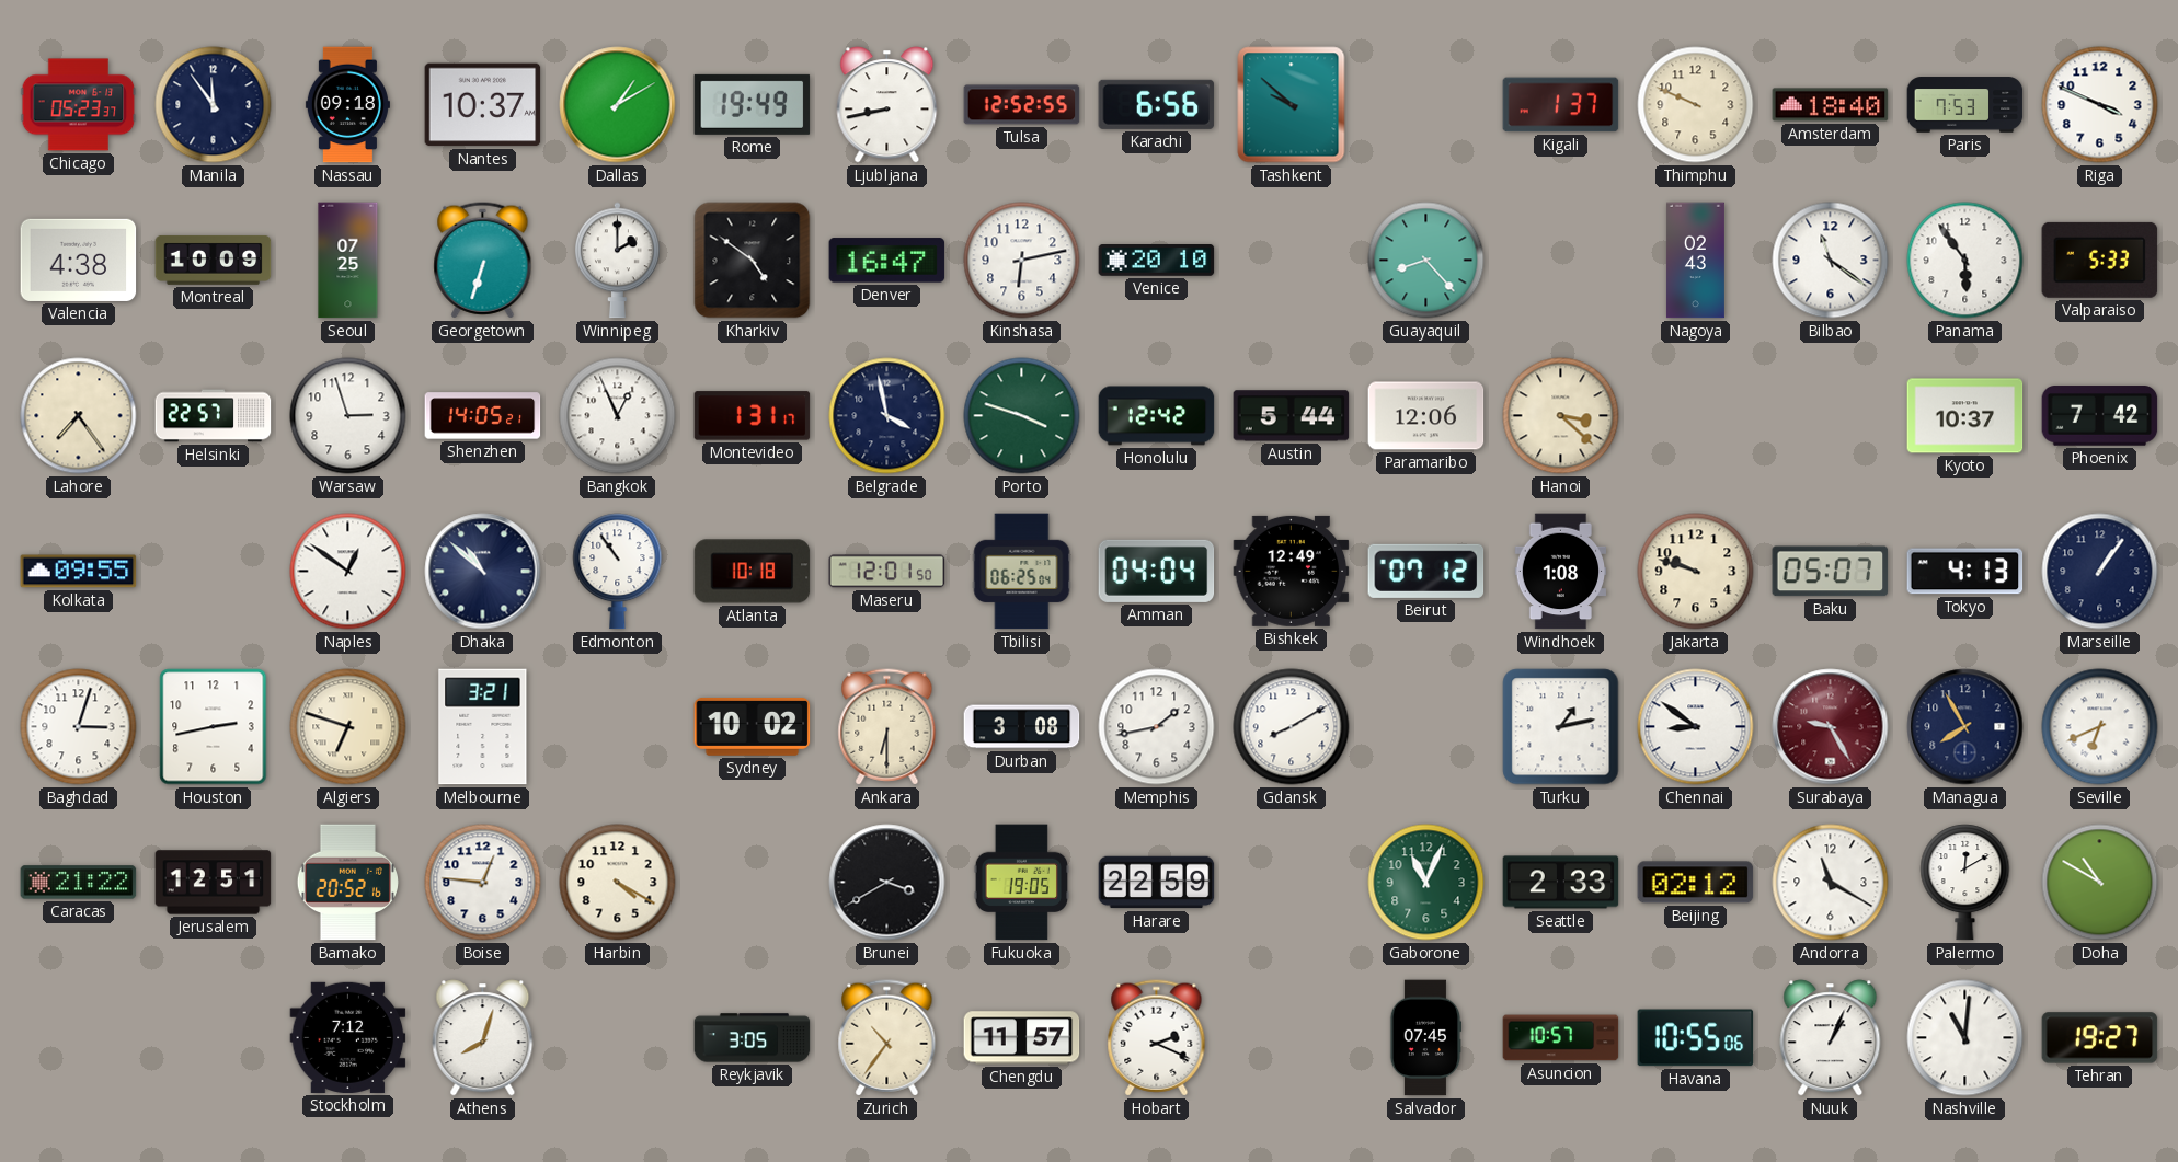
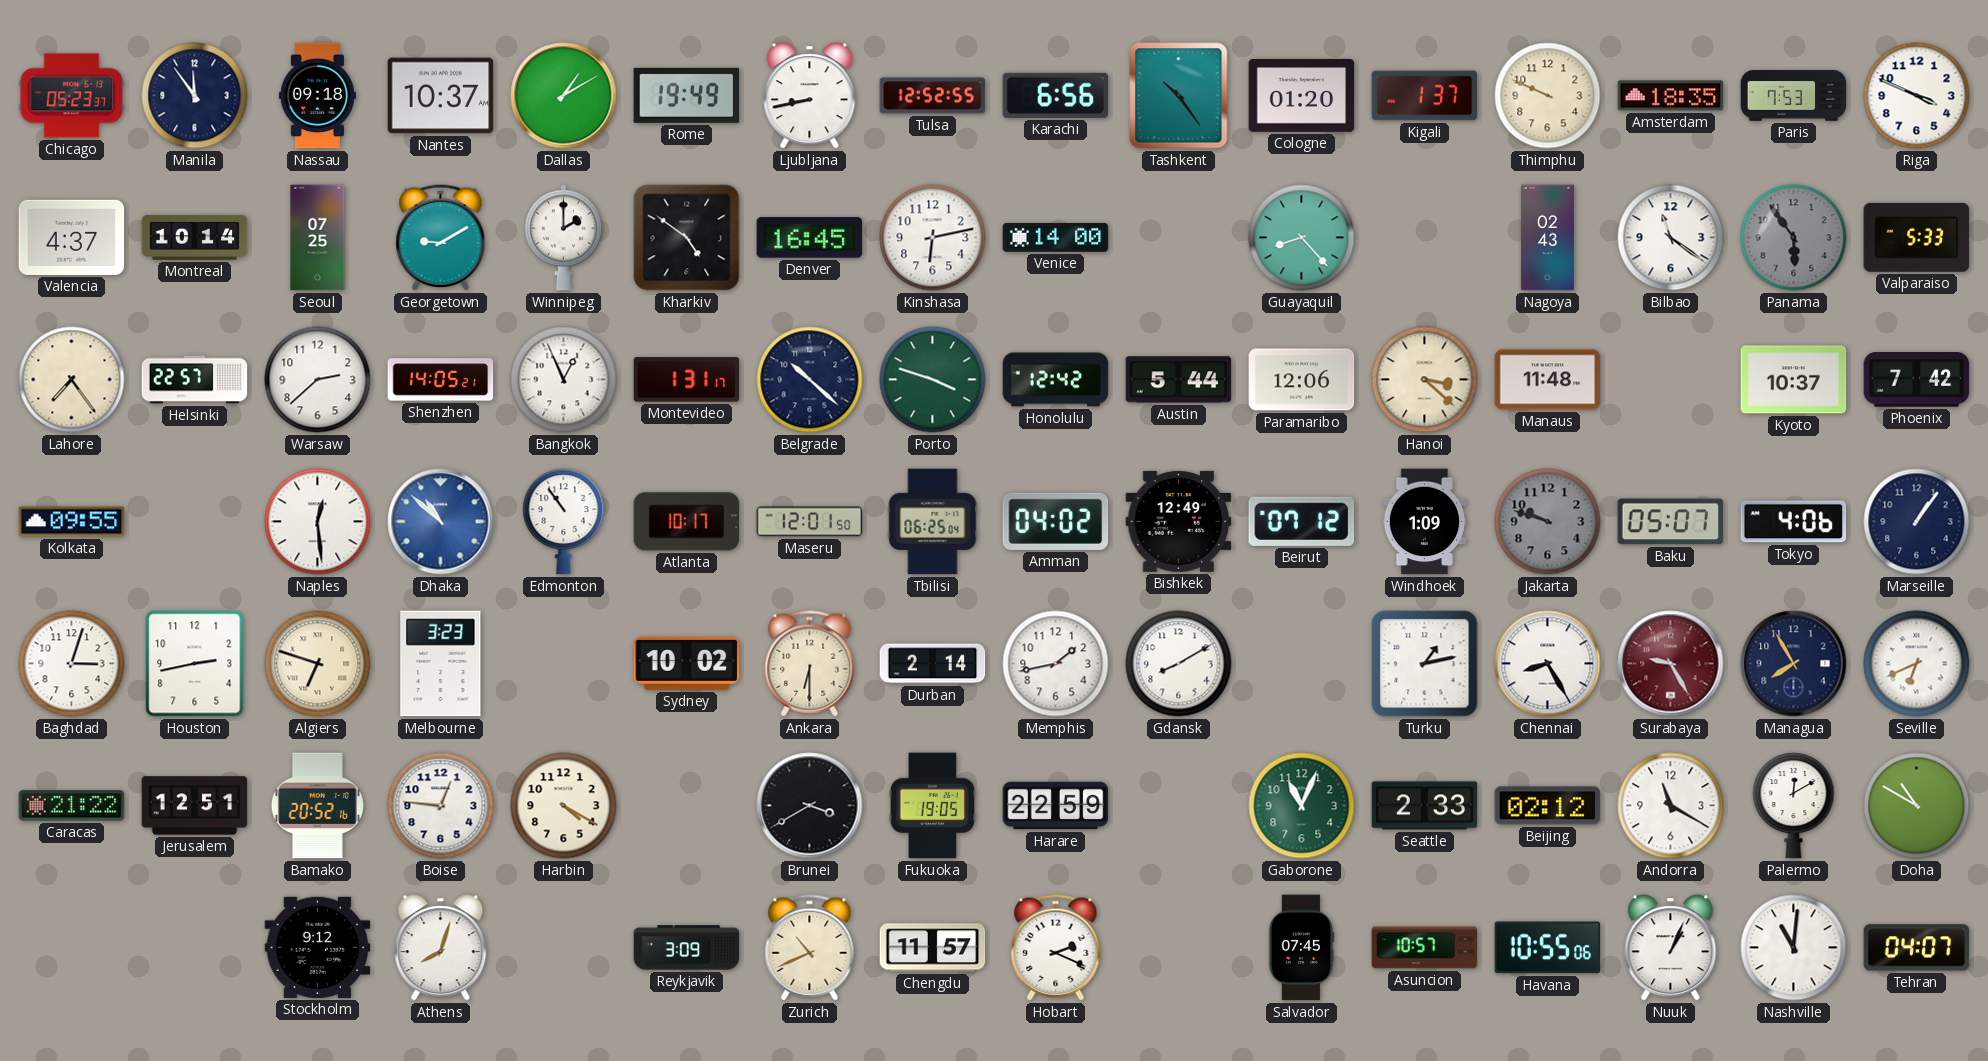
Tashkent: 9:52 -> 10:24
Cologne: none -> 01:20
Amsterdam: 18:40 -> 18:35
Valencia: 4:38 -> 4:37
Montreal: 10:09 -> 10:14
Georgetown: 6:33 -> 9:10
Denver: 16:47 -> 16:45
Venice: 20:10 -> 14:00
Panama dial: white -> grey
Warsaw: 2:57 -> 2:38
Belgrade: 3:58 -> 10:22
Manaus: none -> 11:48
Naples: 12:51 -> 12:29
Dhaka dial: navy -> blue
Atlanta: 10:18 -> 10:17
Amman: 04:04 -> 04:02
Windhoek: 1:08 -> 1:09
Jakarta dial: cream -> grey
Tokyo: 4:13 -> 4:06
Melbourne: 3:21 -> 3:23
Durban: 3:08 -> 2:14
Chennai: 8:51 -> 8:25
Stockholm: 7:12 -> 9:12
Reykjavik: 3:05 -> 3:09
Zurich: 10:36 -> 10:41
Tehran: 19:27 -> 04:07
